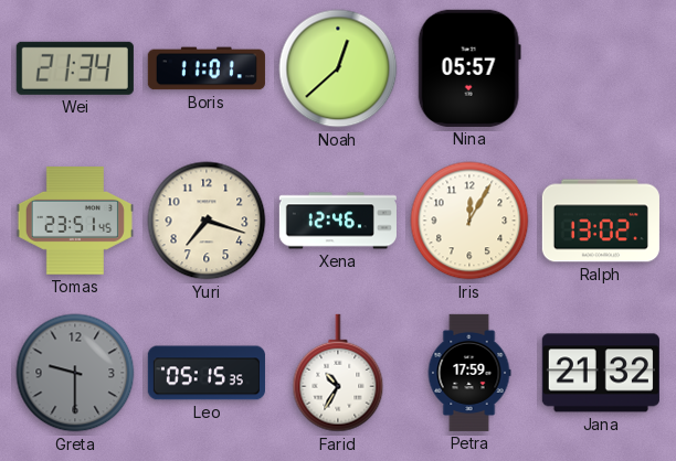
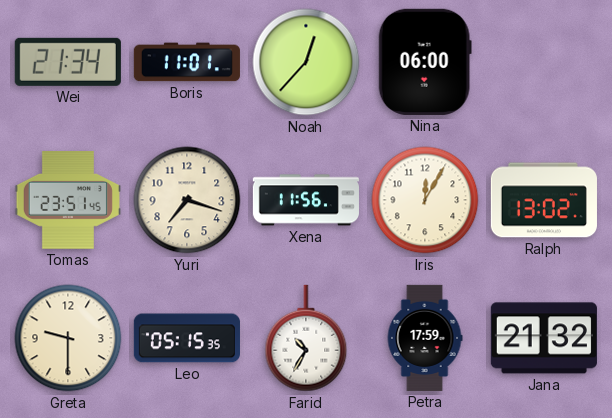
Noah: 12:38 -> 12:37
Nina: 05:57 -> 06:00
Xena: 12:46 -> 11:56
Greta dial: grey -> cream
